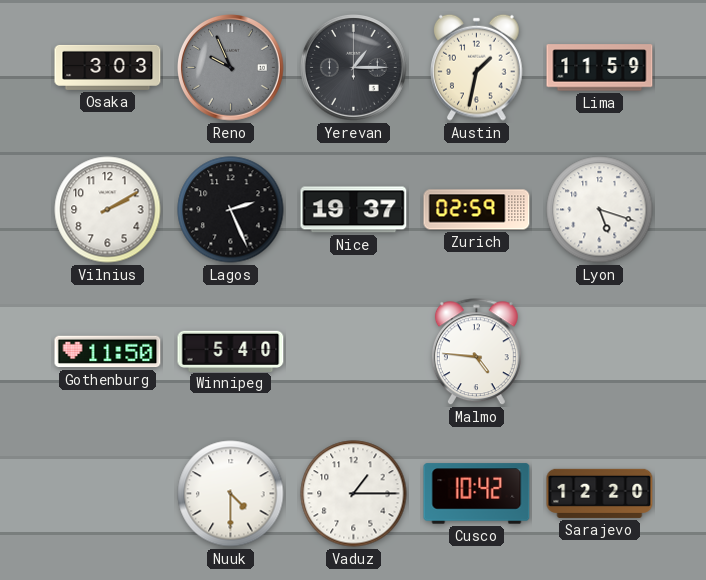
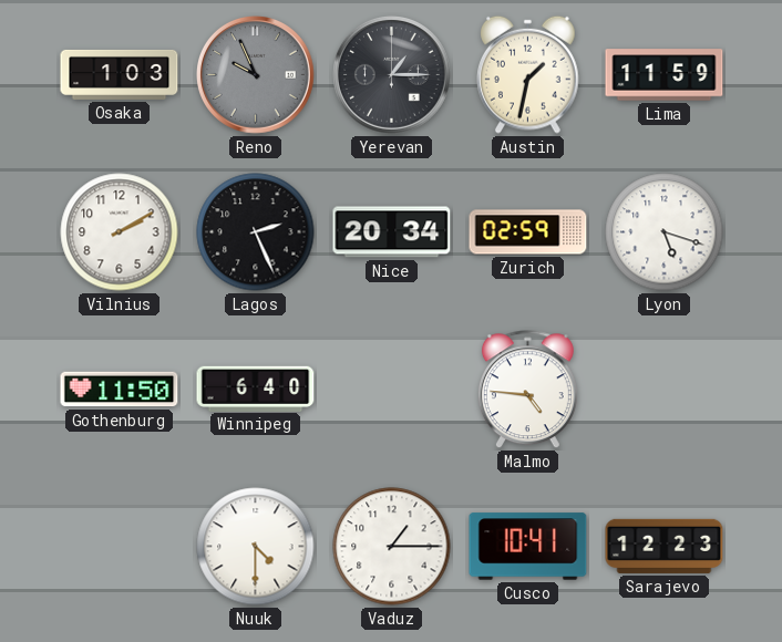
Osaka: 3:03 -> 1:03
Nice: 19:37 -> 20:34
Winnipeg: 5:40 -> 6:40
Cusco: 10:42 -> 10:41
Sarajevo: 12:20 -> 12:23
